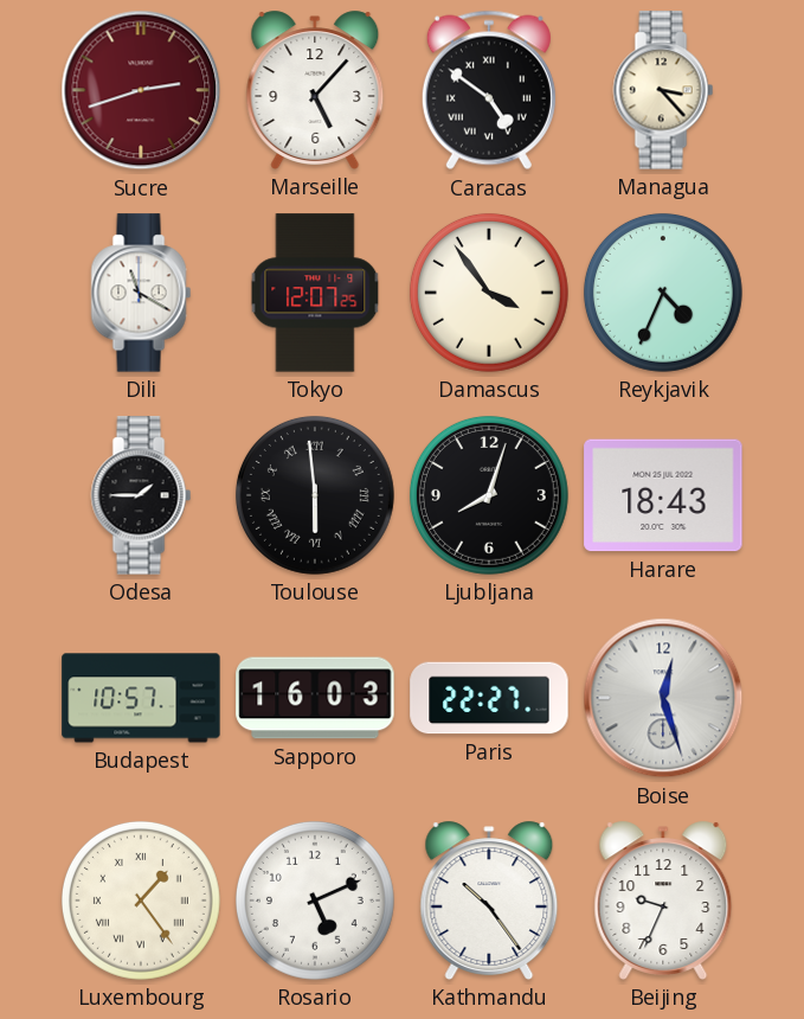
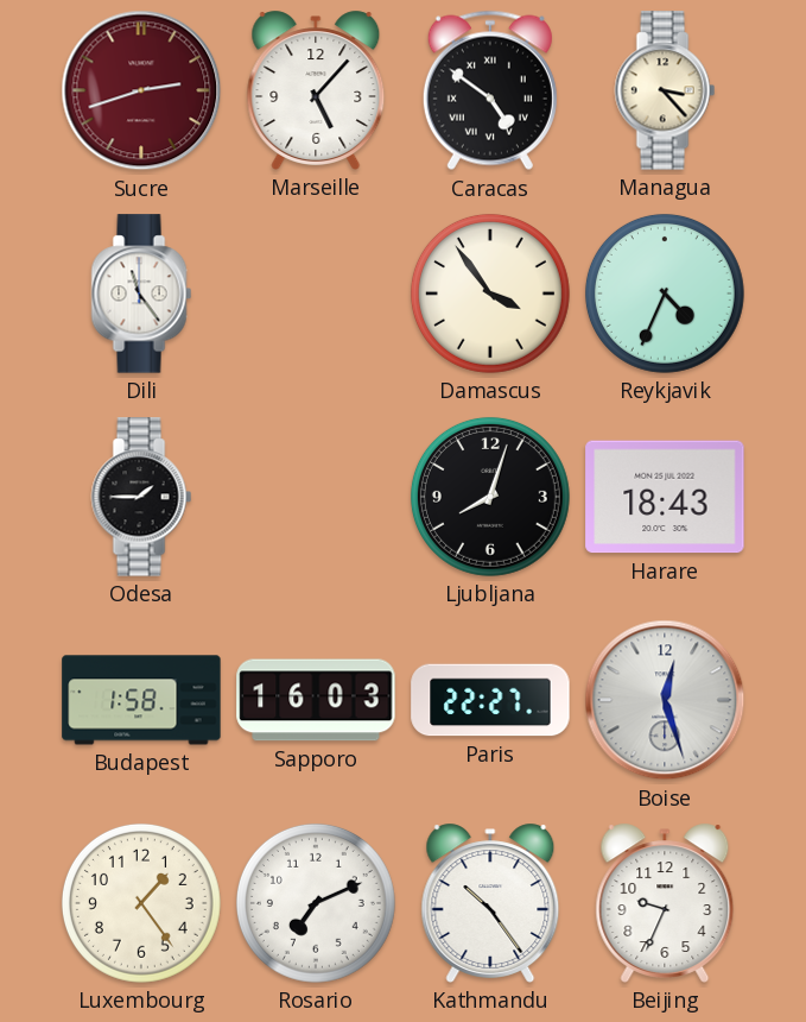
Dili: 11:20 -> 11:24
Tokyo: 12:07 -> none
Toulouse: 5:59 -> none
Budapest: 10:57 -> 1:58
Luxembourg numerals: Roman -> Arabic
Rosario: 5:11 -> 7:11
